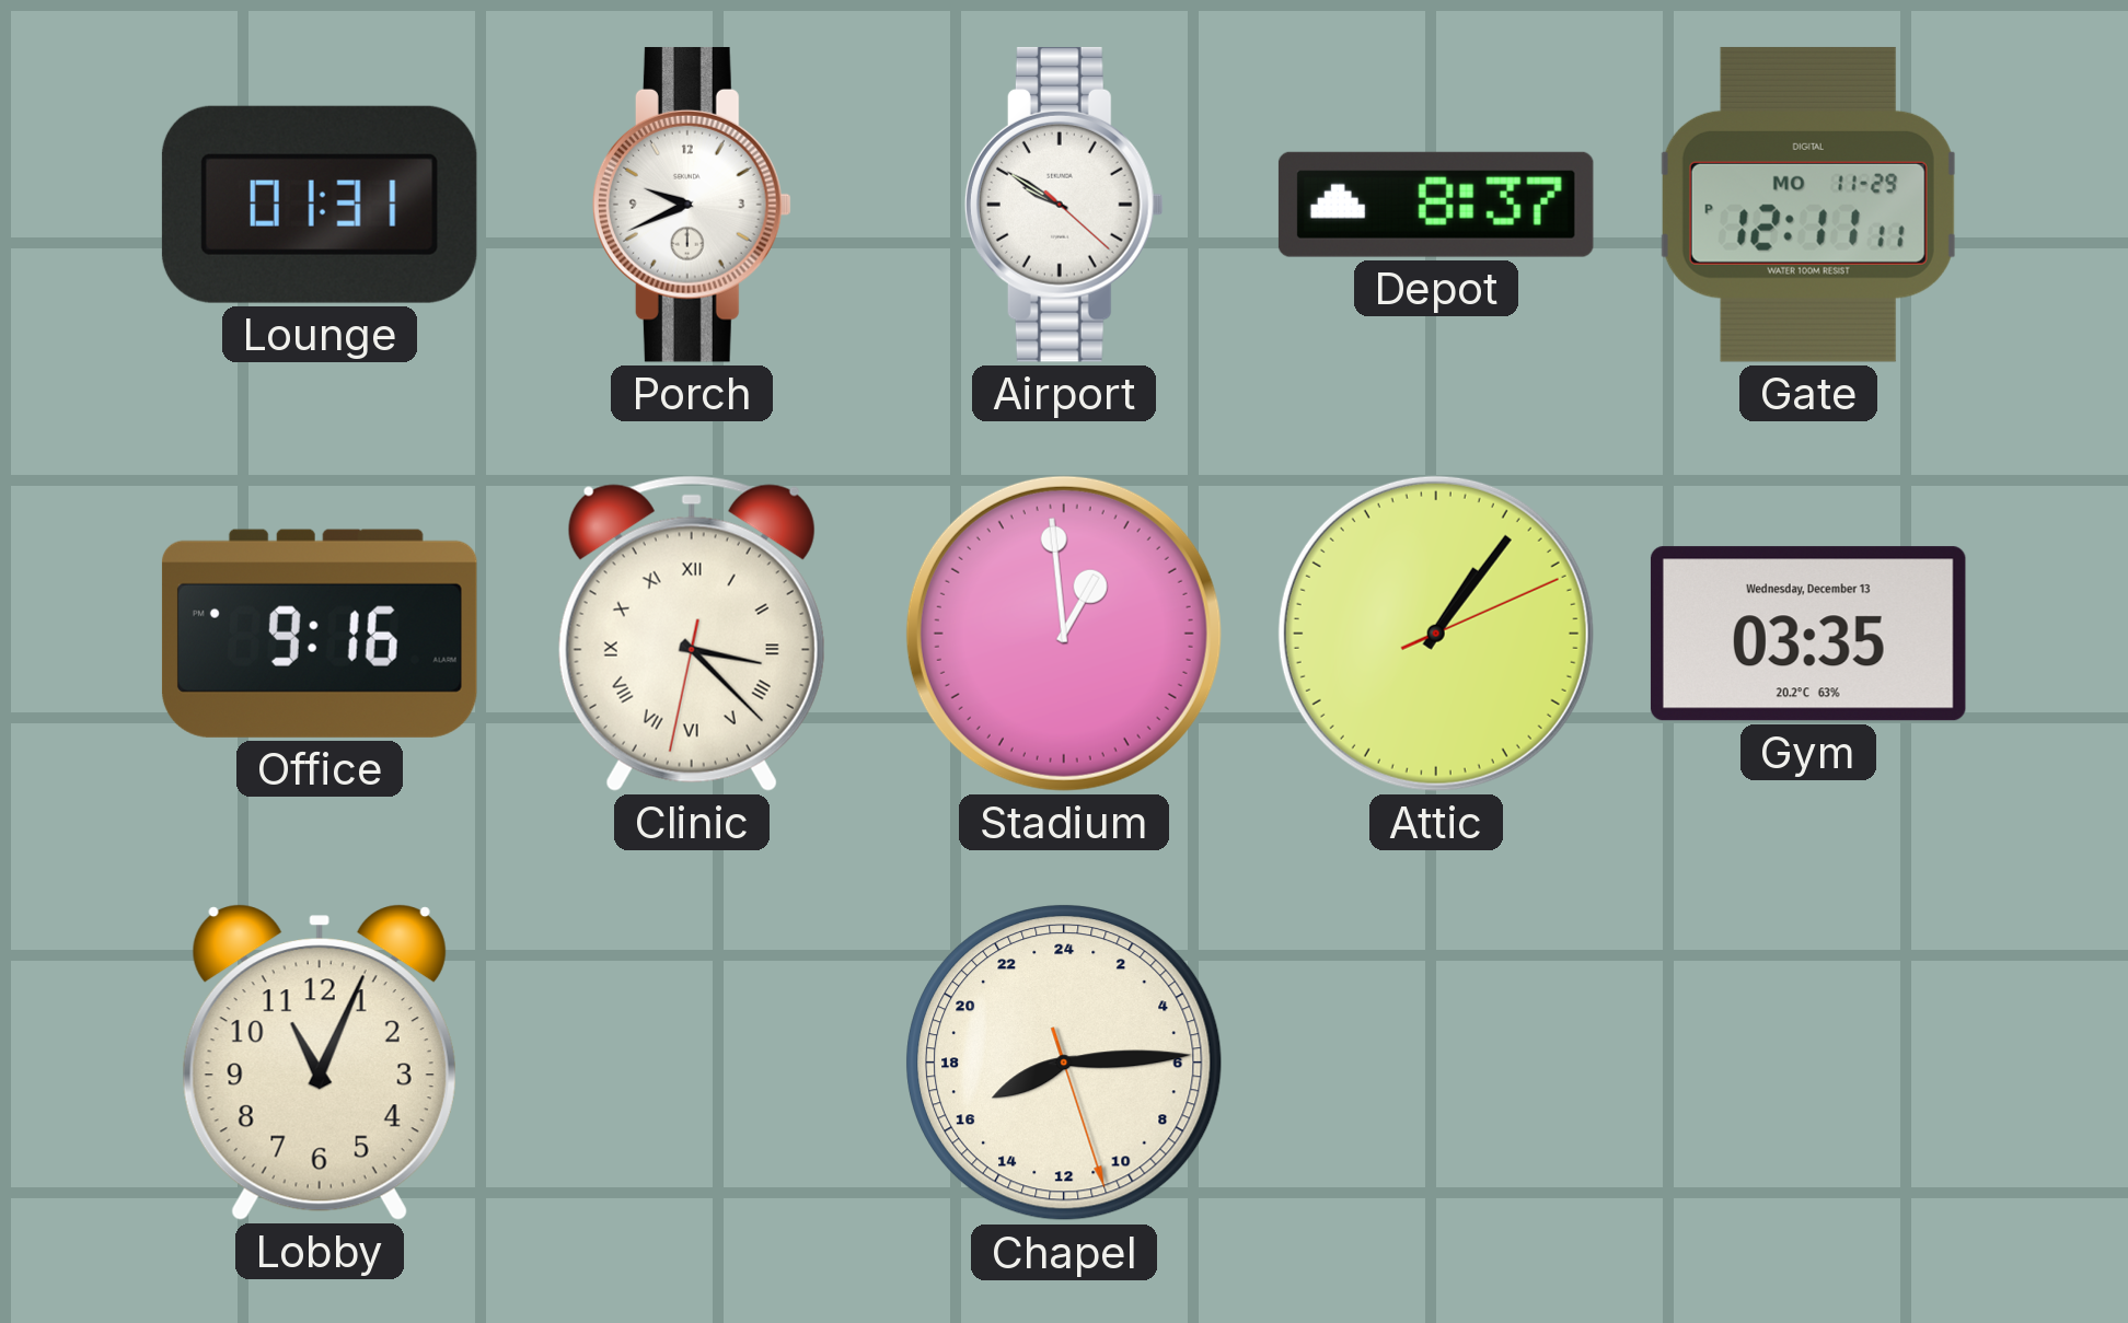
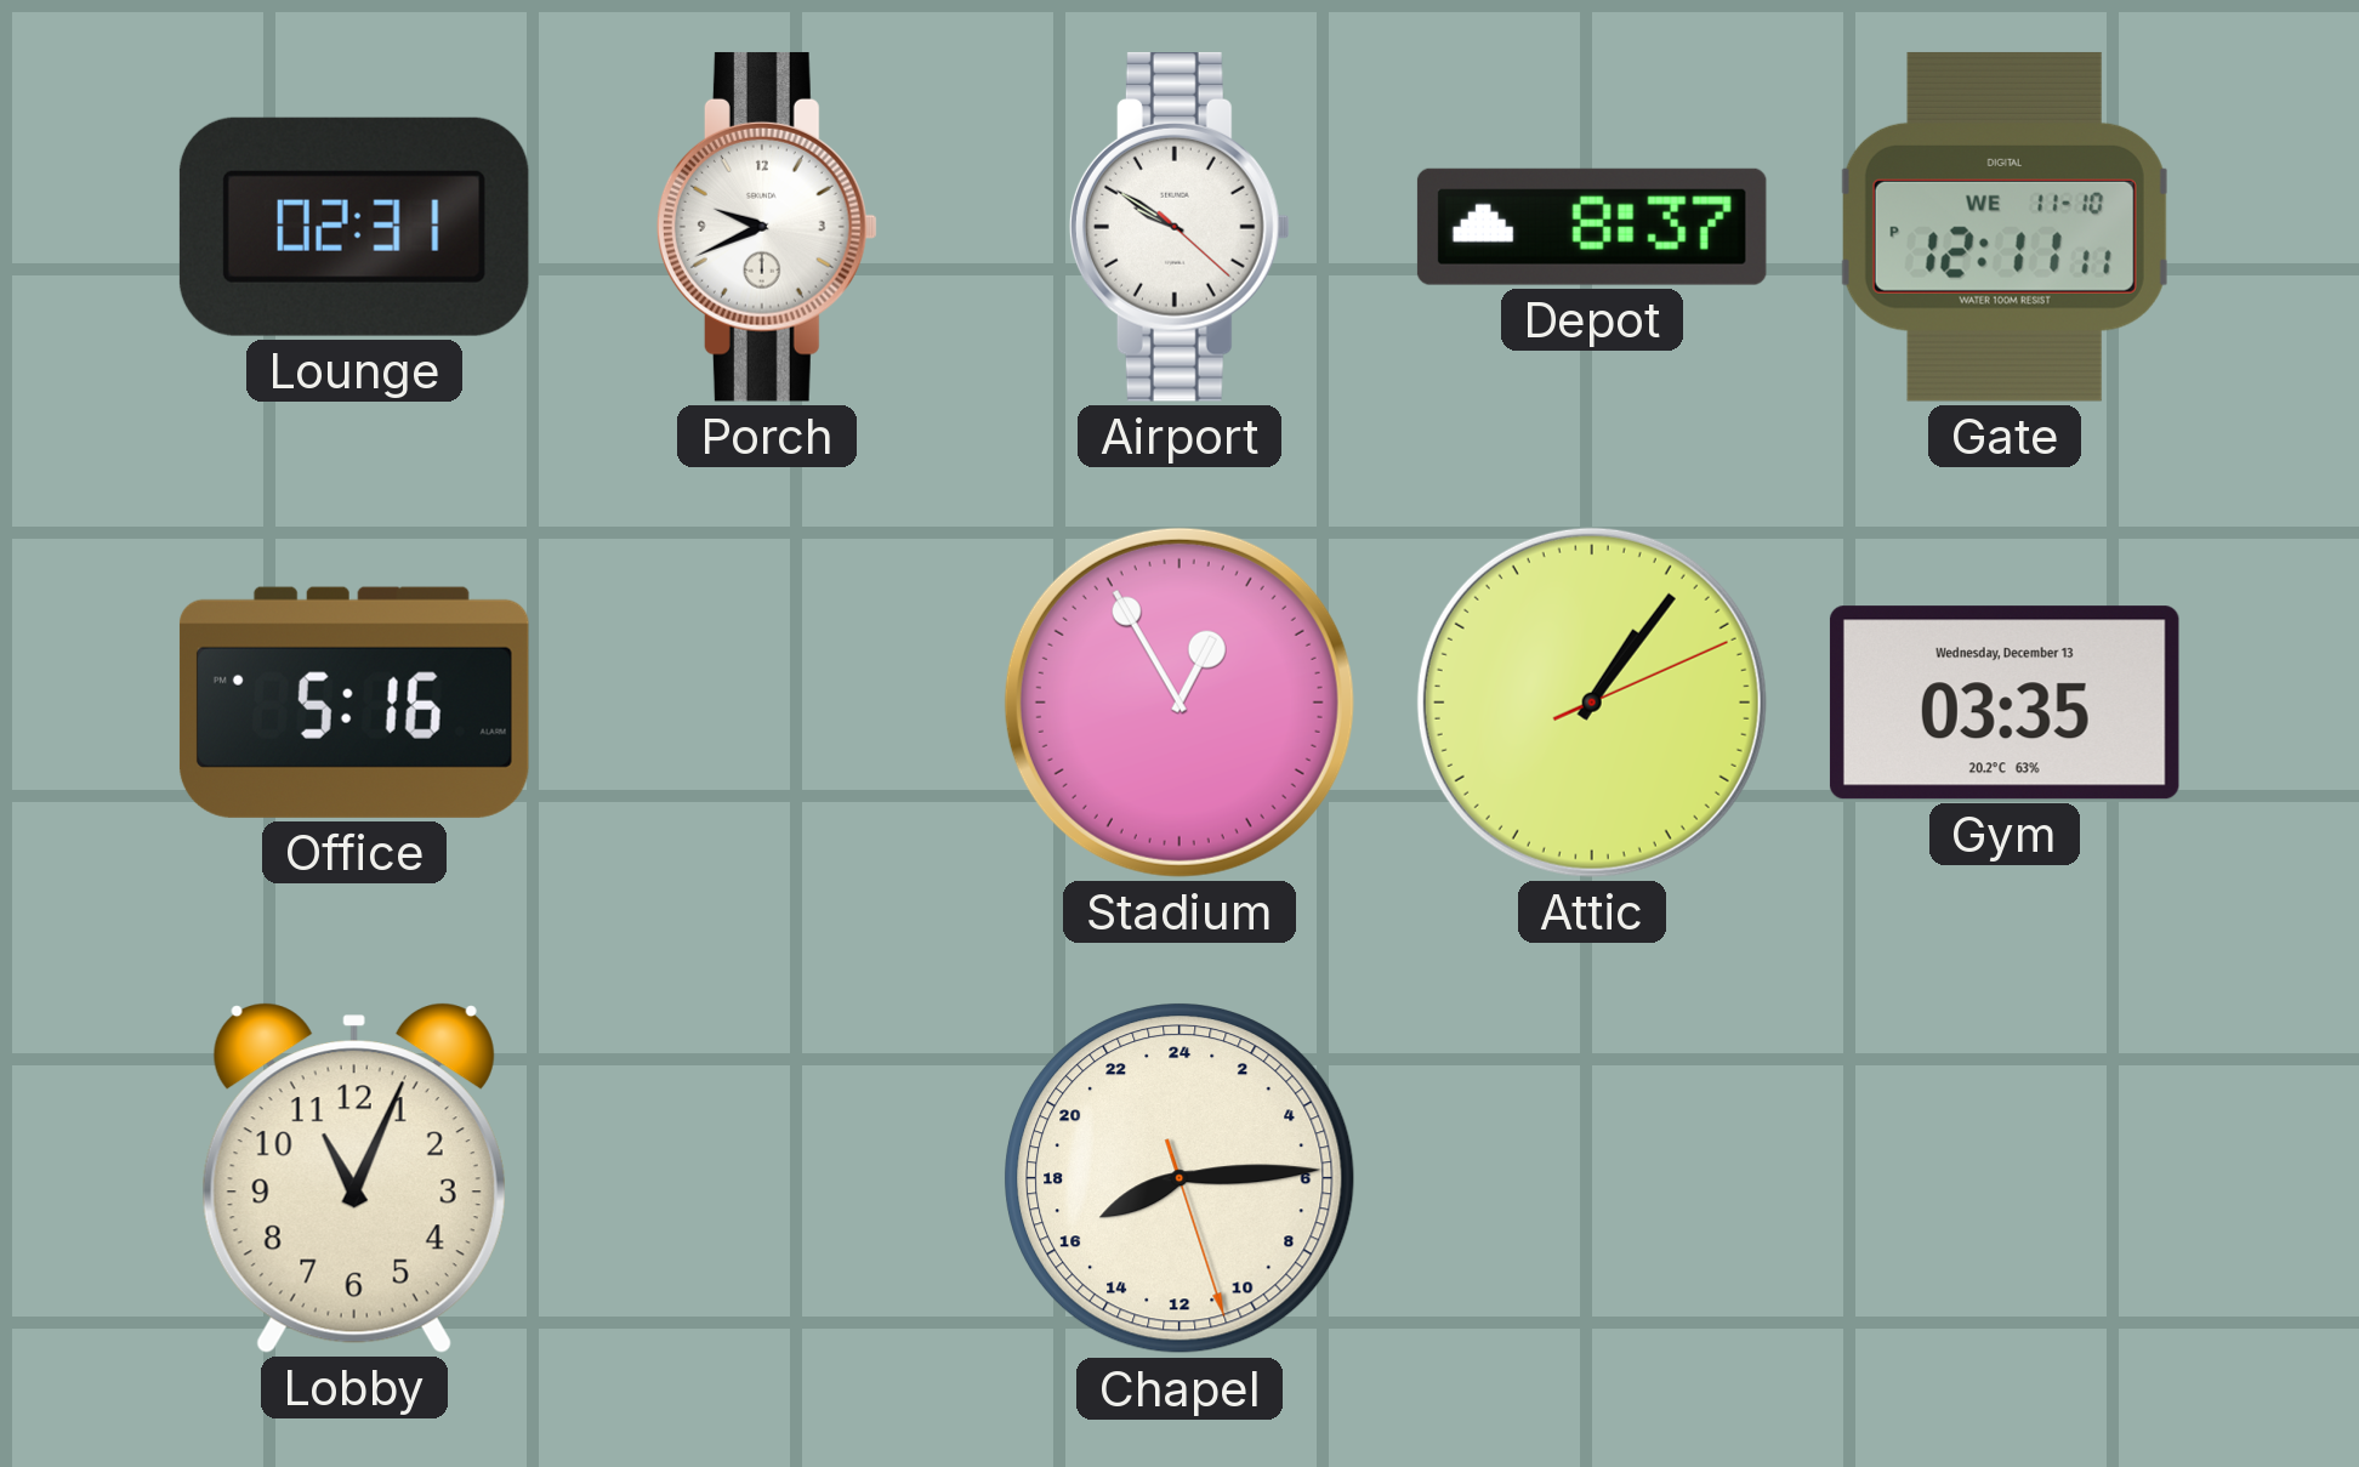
Lounge: 01:31 -> 02:31
Gate date: MO 11-29 -> WE 11-10
Office: 9:16 -> 5:16
Clinic: 3:22 -> none
Stadium: 12:59 -> 12:55
